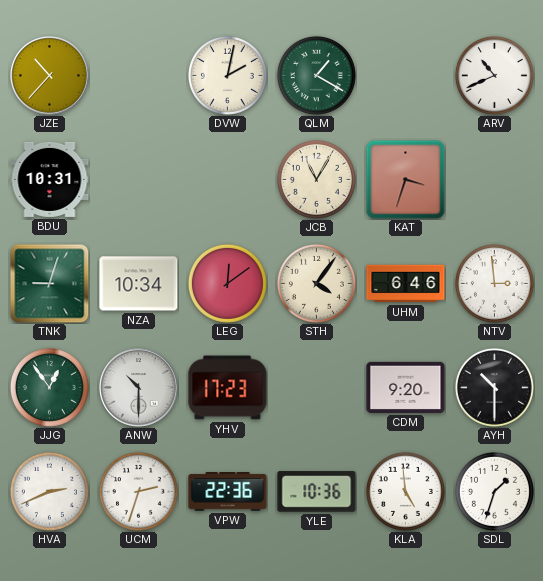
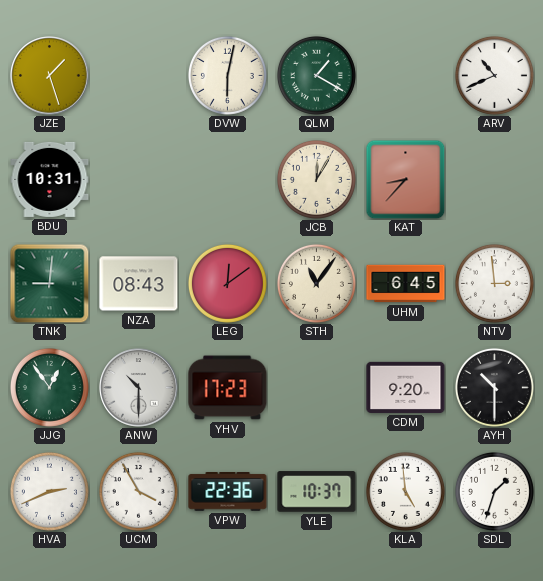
JZE: 10:37 -> 1:27
DVW: 2:02 -> 6:02
JCB: 11:05 -> 12:05
KAT: 3:33 -> 8:37
TNK: 9:03 -> 9:01
NZA: 10:34 -> 08:43
STH: 4:06 -> 11:06
UHM: 6:46 -> 6:45
UCM: 2:33 -> 3:55
YLE: 10:36 -> 10:37
